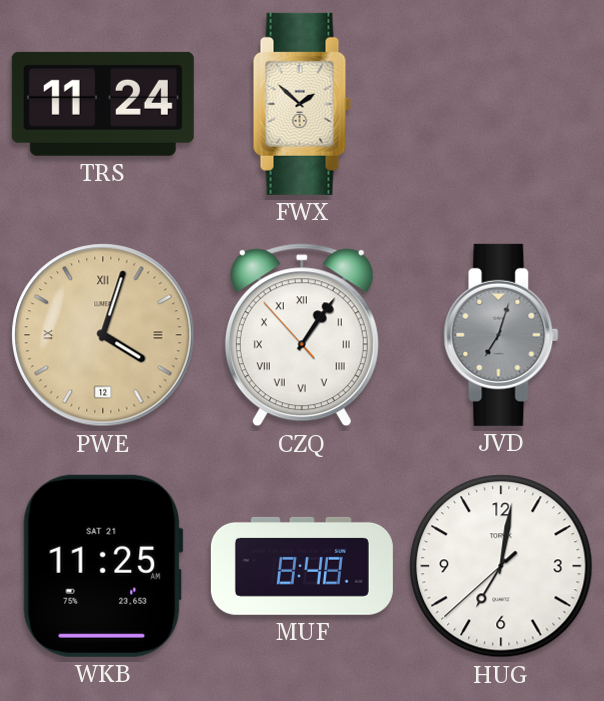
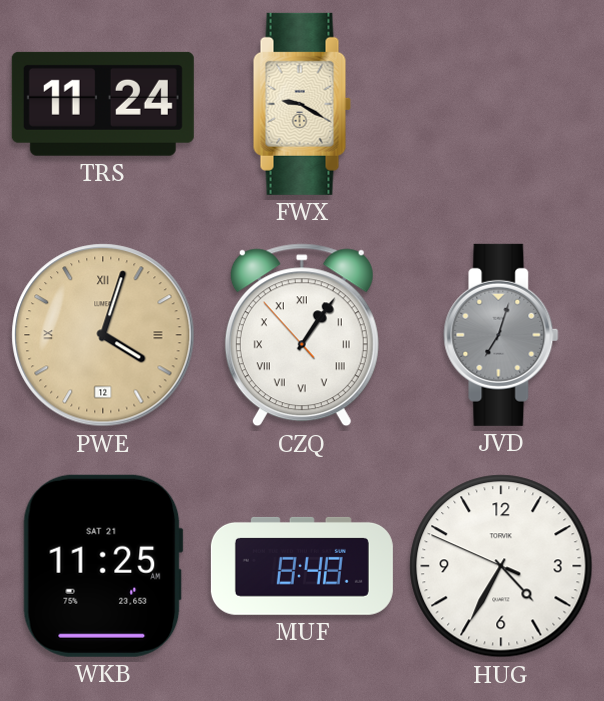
FWX: 1:52 -> 9:20
HUG: 7:01 -> 4:34
